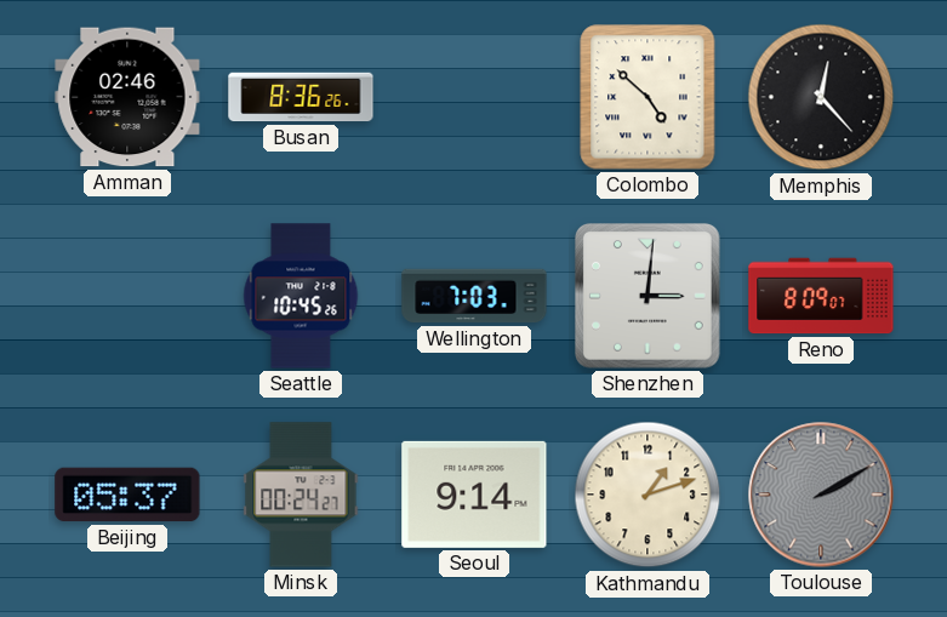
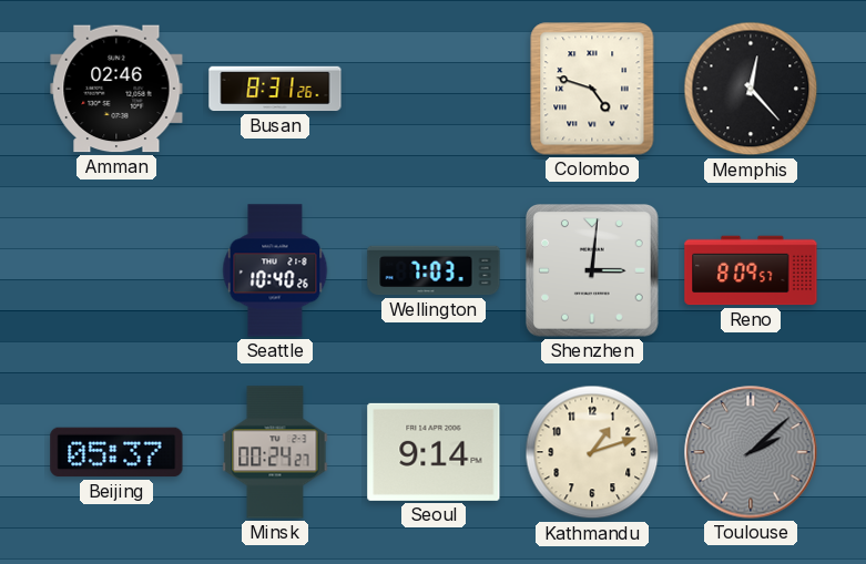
Busan: 8:36 -> 8:31
Colombo: 4:52 -> 4:48
Seattle: 10:45 -> 10:40
Reno: 8:09:07 -> 8:09:57
Toulouse: 2:10 -> 2:08
